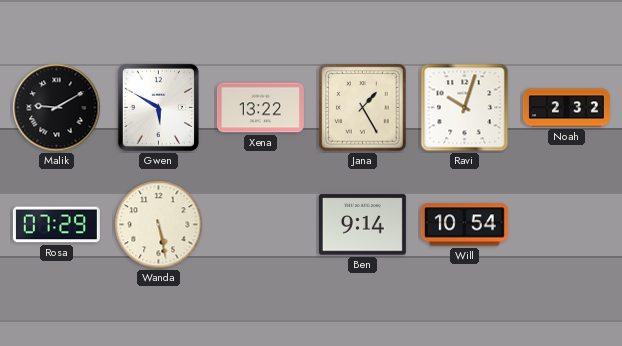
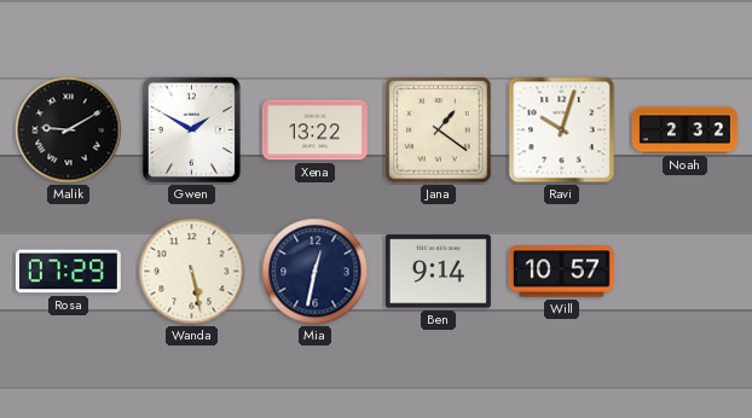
Gwen: 5:50 -> 1:50
Jana: 1:25 -> 1:21
Mia: none -> 12:32
Will: 10:54 -> 10:57
